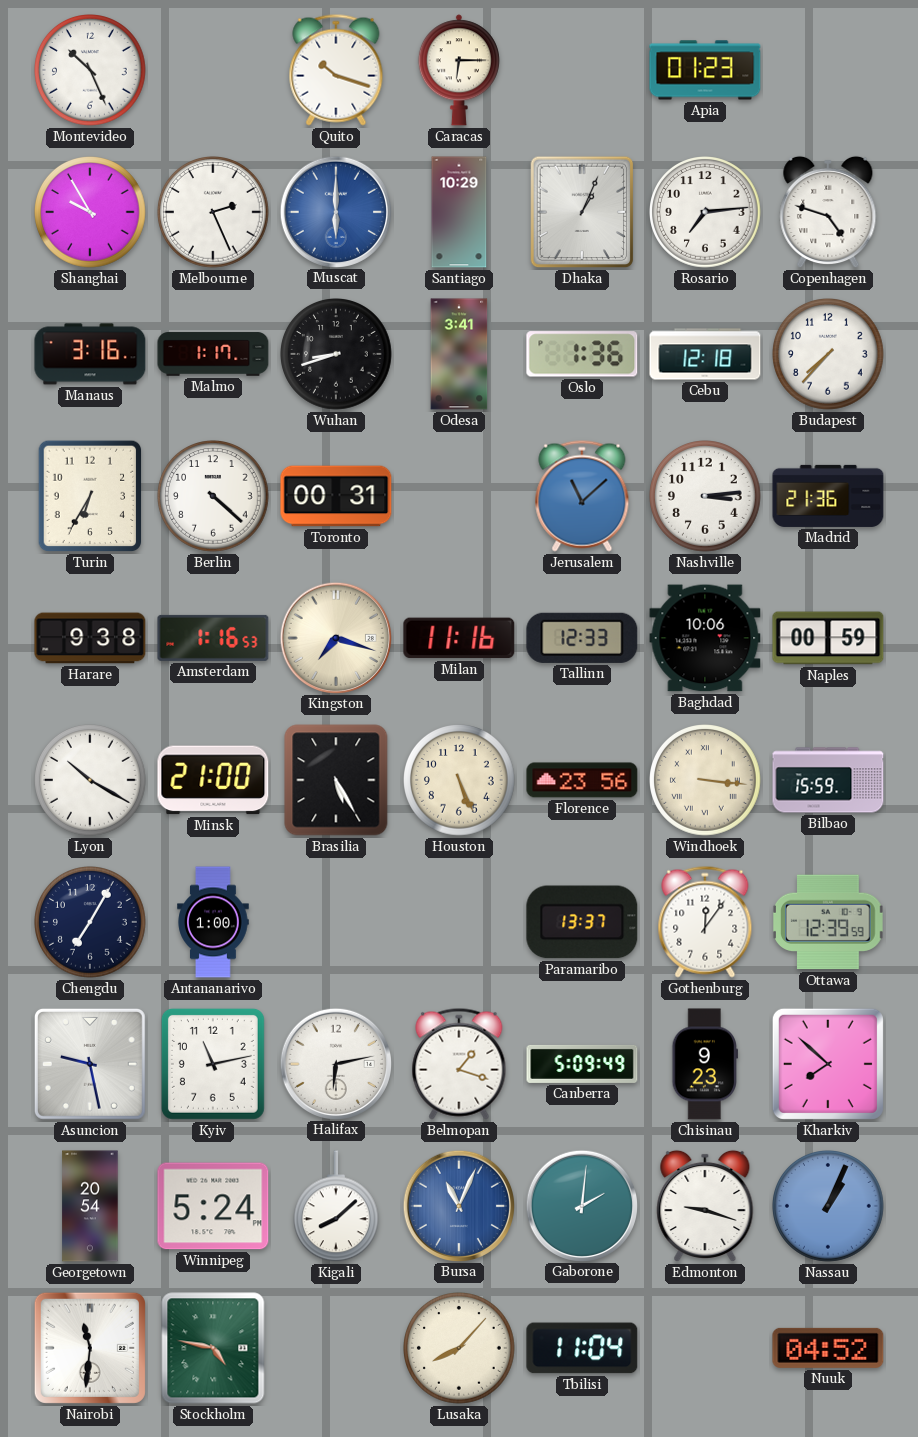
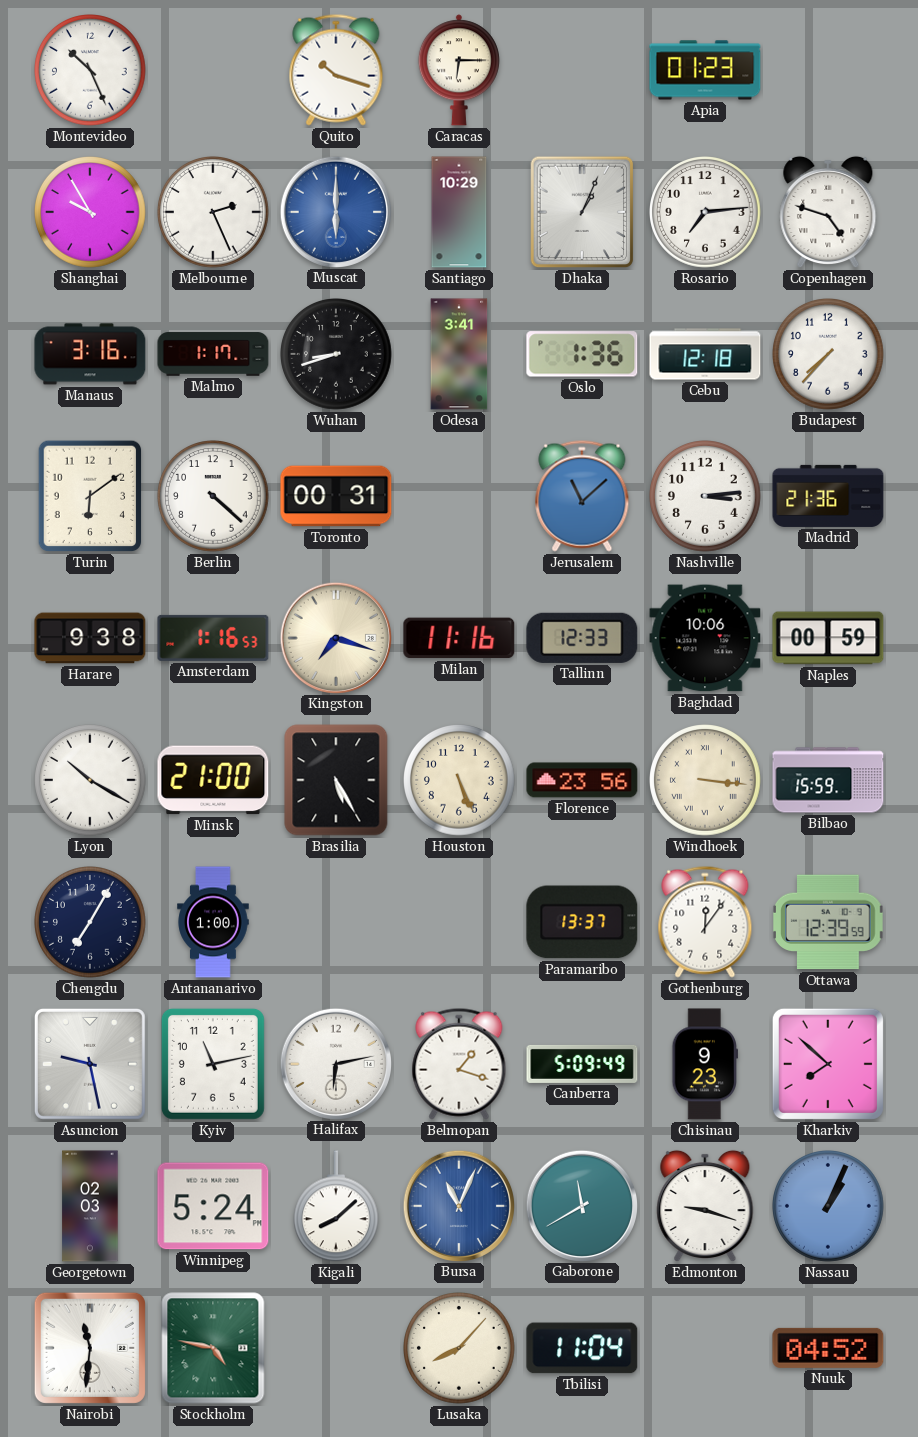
Turin: 6:35 -> 6:09
Georgetown: 20:54 -> 02:03
Gaborone: 2:01 -> 11:40
